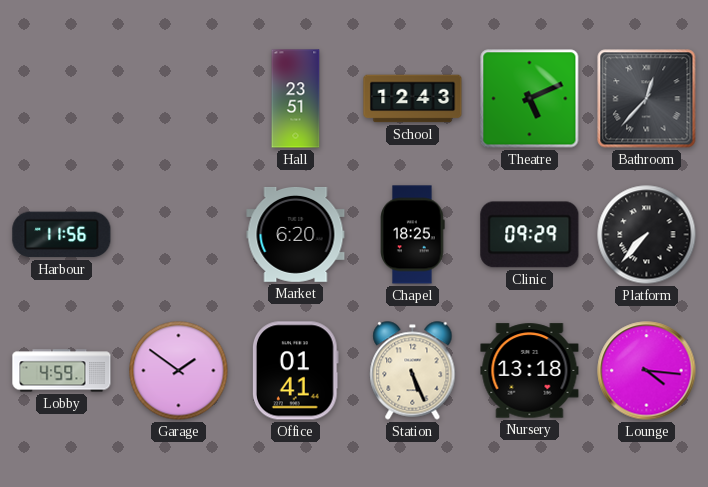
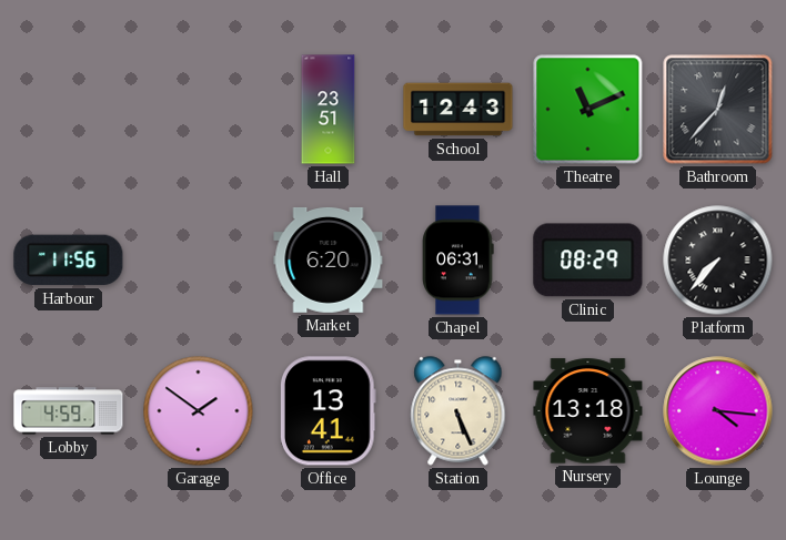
Theatre: 5:11 -> 11:11
Chapel: 18:25 -> 06:31
Clinic: 09:29 -> 08:29
Office: 01:41 -> 13:41
